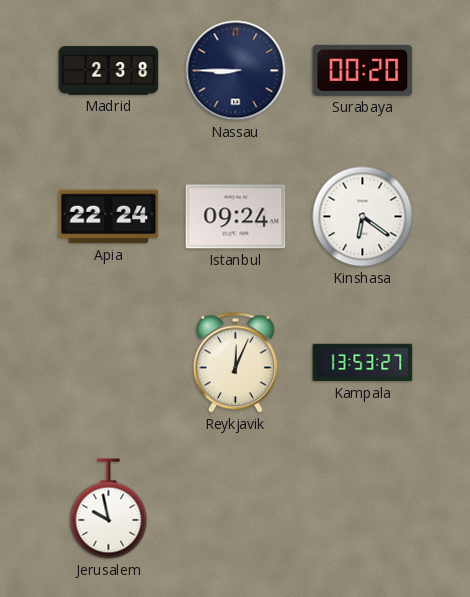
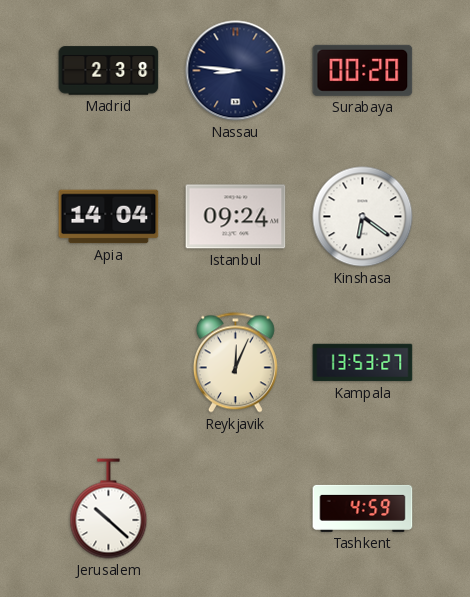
Nassau: 8:45 -> 8:46
Apia: 22:24 -> 14:04
Jerusalem: 9:58 -> 10:22
Tashkent: none -> 4:59
